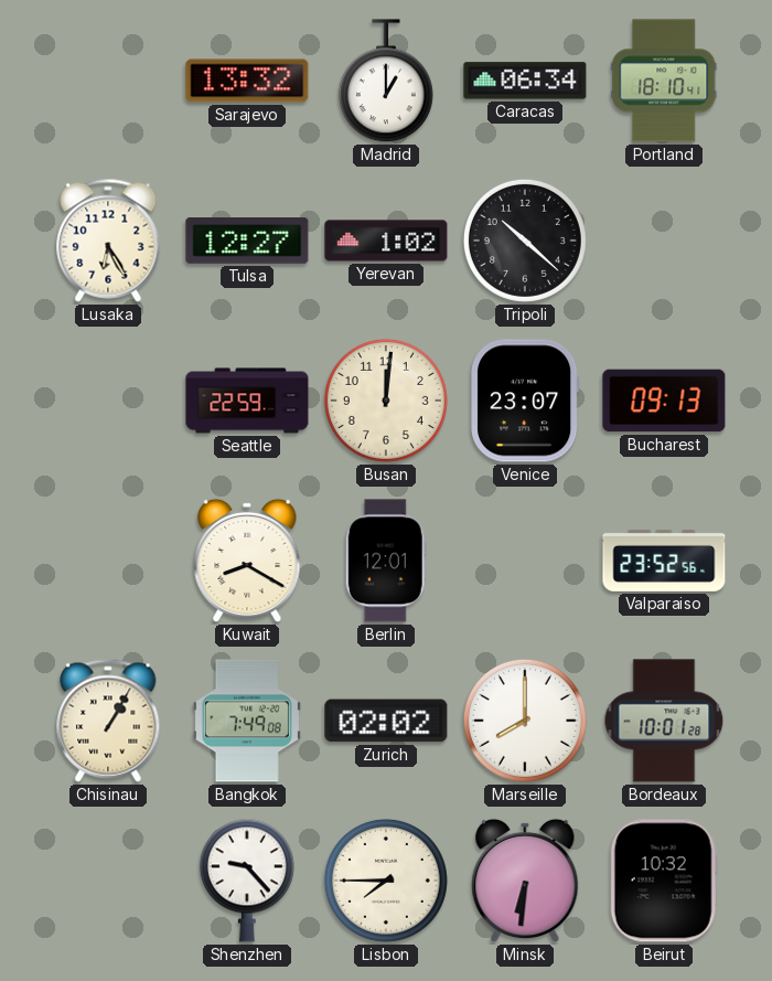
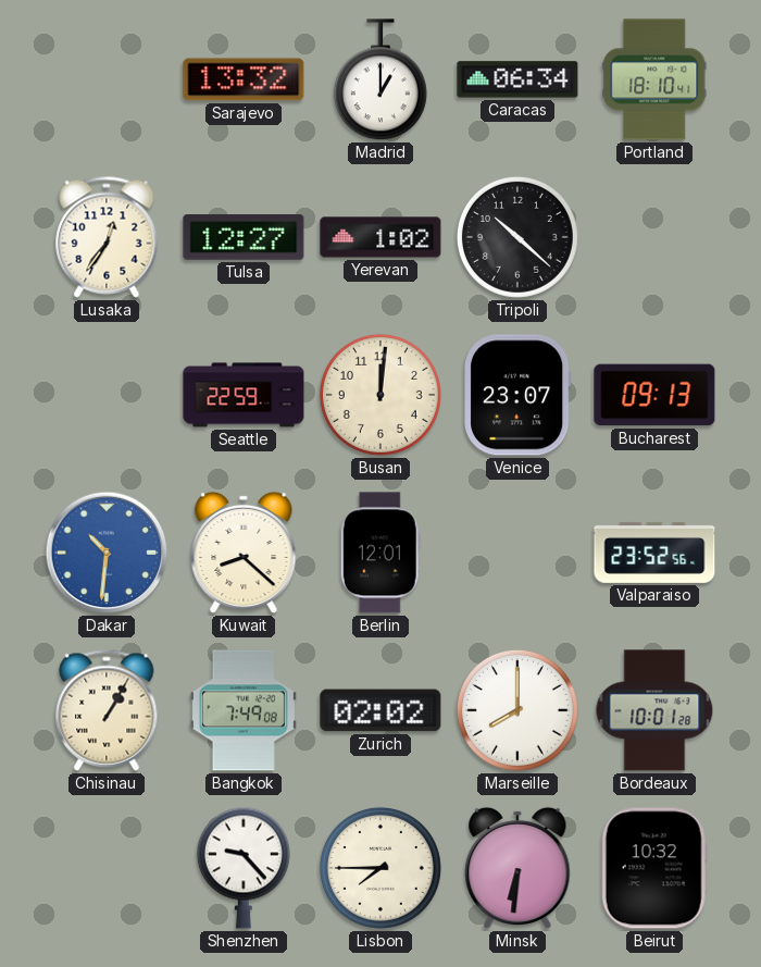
Lusaka: 6:25 -> 12:36
Dakar: none -> 10:31
Kuwait: 8:20 -> 8:22
